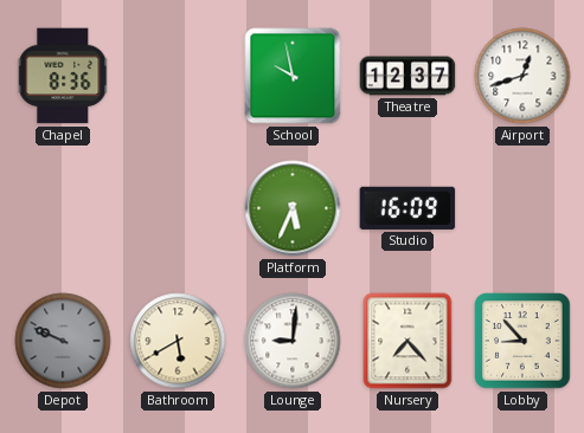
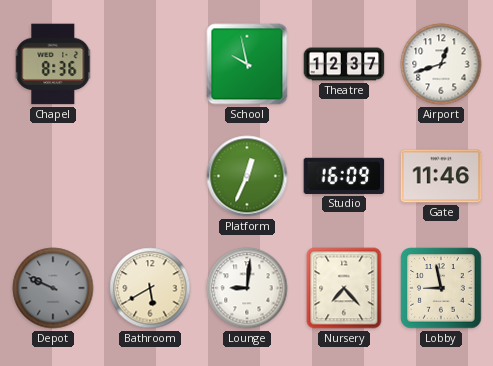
Platform: 5:34 -> 12:34
Gate: none -> 11:46
Lobby: 8:53 -> 8:58
